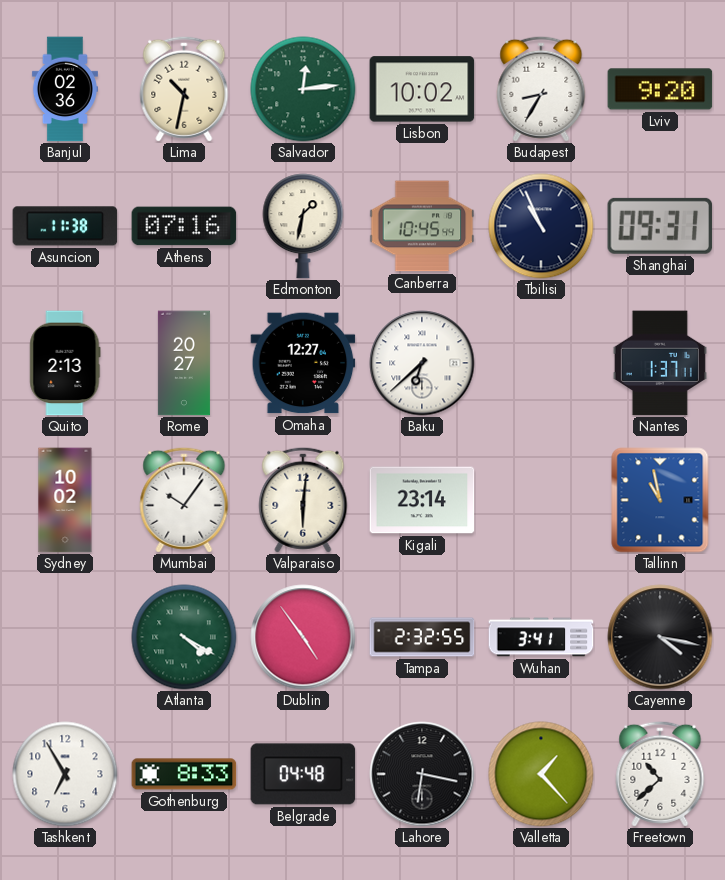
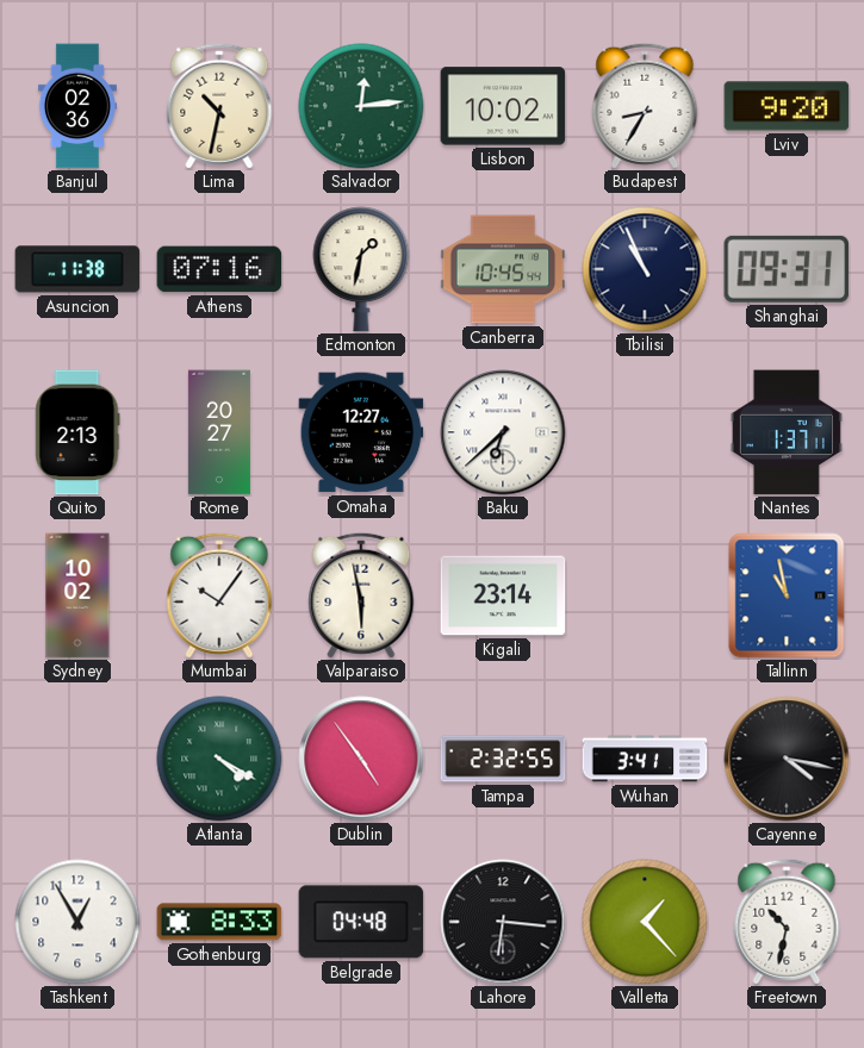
Valparaiso: 6:01 -> 5:58
Tashkent: 6:55 -> 12:55
Lahore: 6:17 -> 6:16
Freetown: 10:38 -> 10:32
